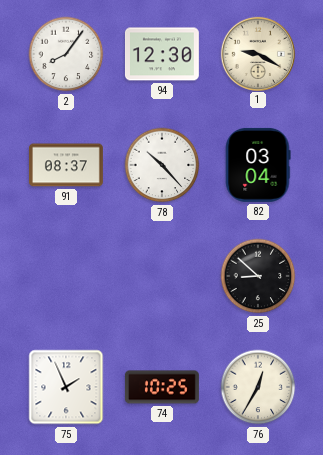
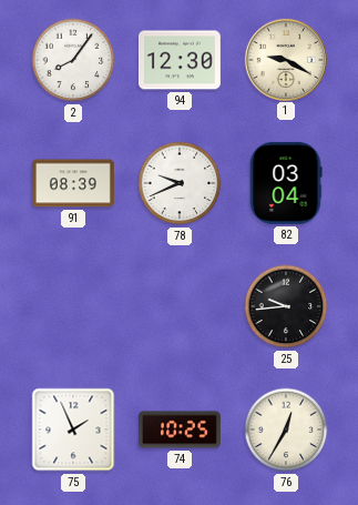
91: 08:37 -> 08:39
78: 10:23 -> 9:41
25: 8:52 -> 9:44
